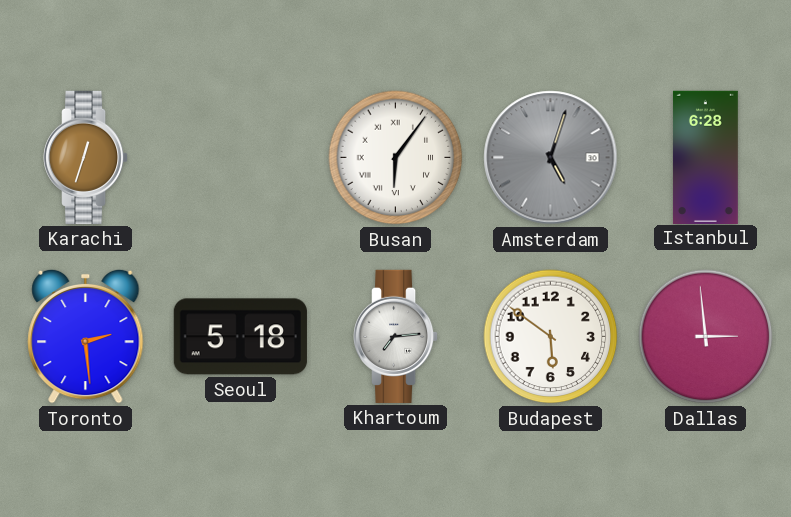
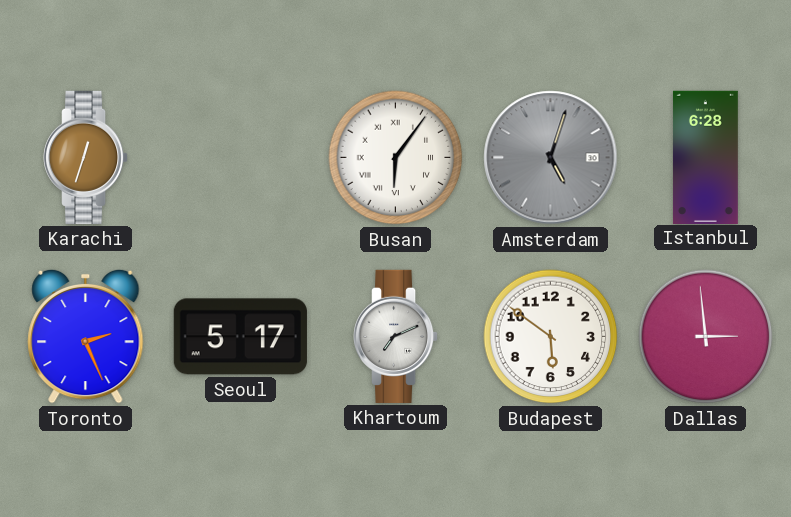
Toronto: 2:29 -> 2:26
Seoul: 5:18 -> 5:17
Khartoum: 7:14 -> 7:11
